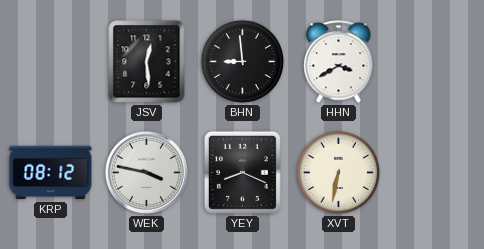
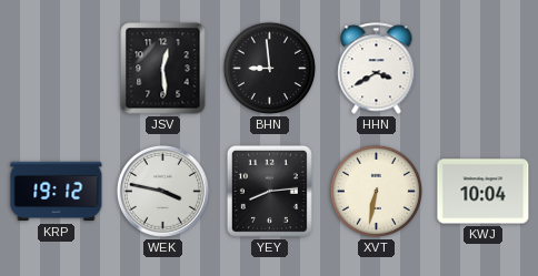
KRP: 08:12 -> 19:12
YEY: 8:19 -> 8:14
KWJ: none -> 10:04
